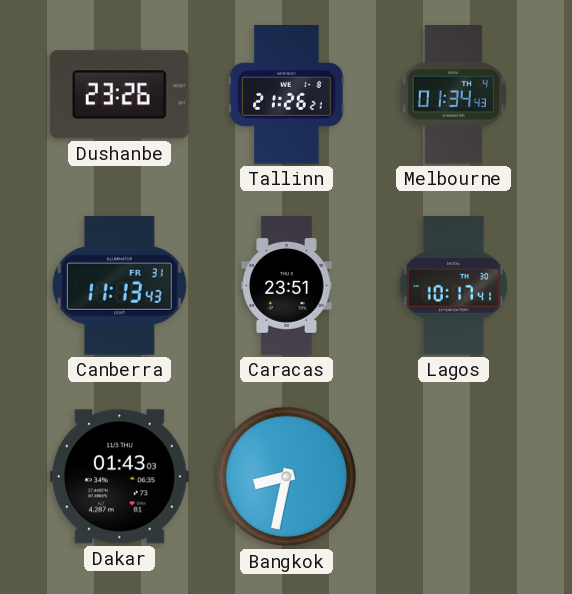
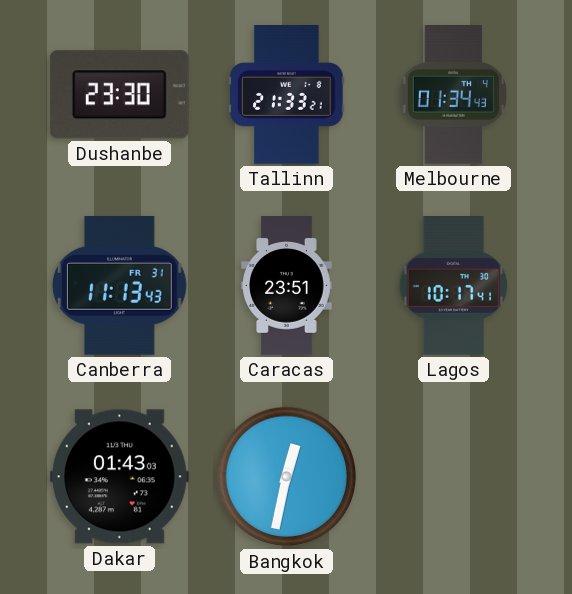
Dushanbe: 23:26 -> 23:30
Tallinn: 21:26 -> 21:33
Bangkok: 8:32 -> 12:32
